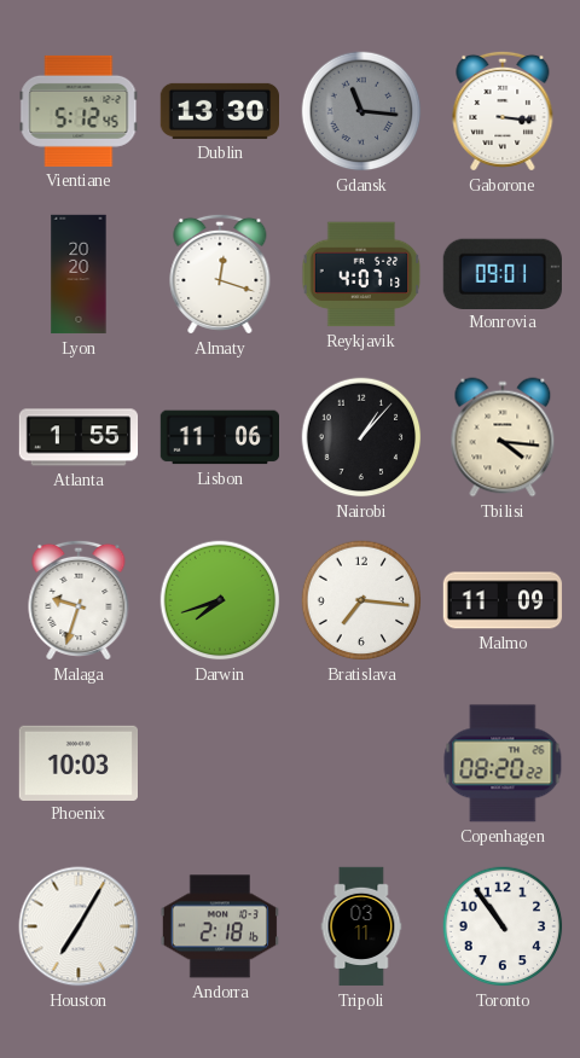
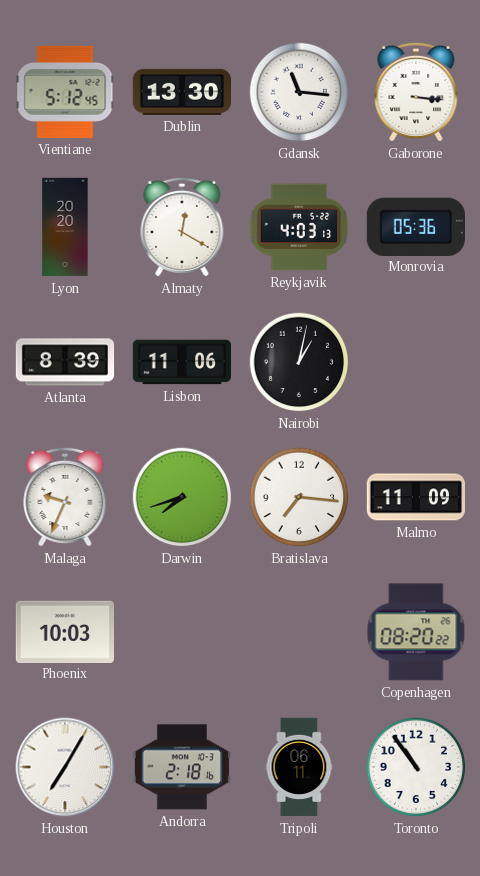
Gdansk dial: grey -> white
Almaty: 12:18 -> 12:20
Reykjavik: 4:07 -> 4:03
Monrovia: 09:01 -> 05:36
Atlanta: 1:55 -> 8:39
Nairobi: 1:07 -> 1:02
Tbilisi: 4:16 -> none
Malaga: 9:33 -> 9:34
Tripoli: 03:11 -> 06:11
